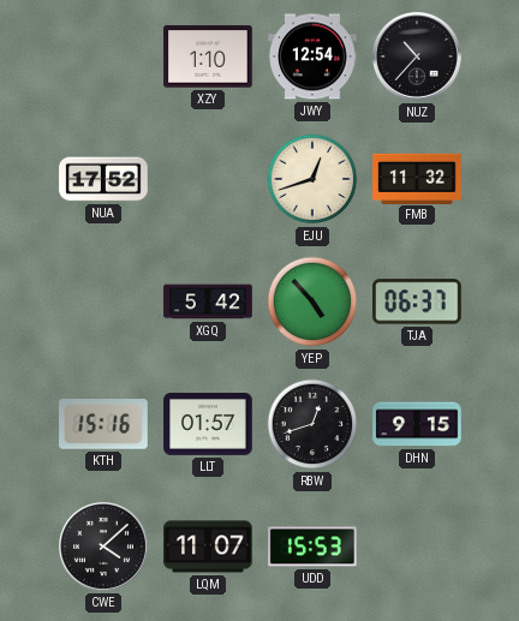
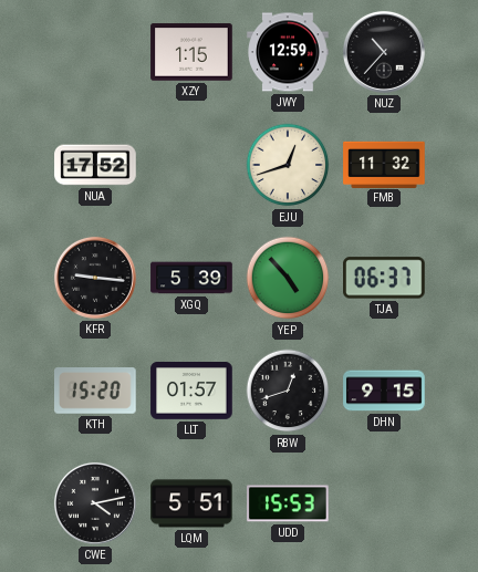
XZY: 1:10 -> 1:15
JWY: 12:54 -> 12:59
KFR: none -> 9:16
XGQ: 5:42 -> 5:39
KTH: 15:16 -> 15:20
CWE: 4:08 -> 4:13
LQM: 11:07 -> 5:51
